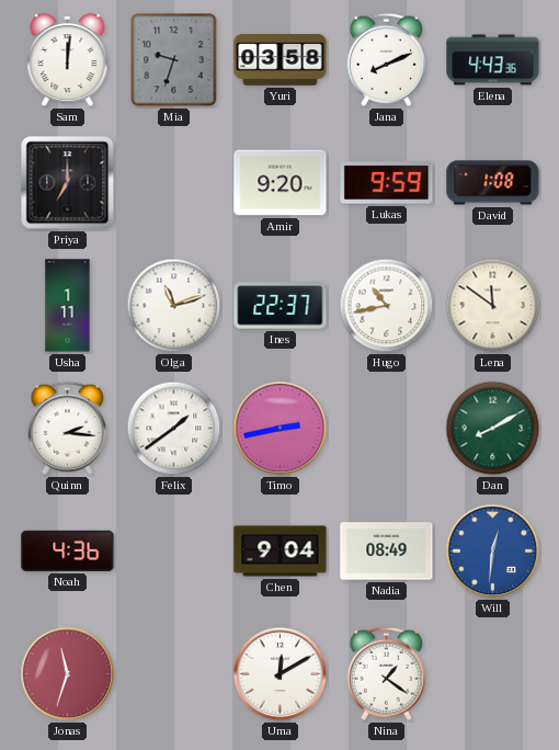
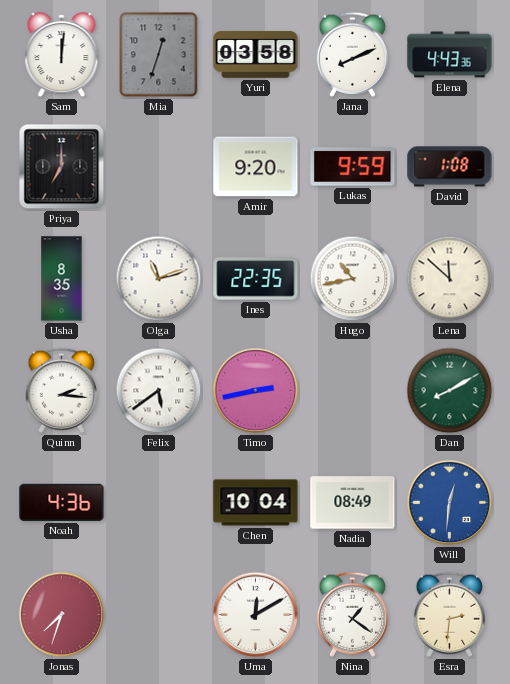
Mia: 9:33 -> 12:33
Usha: 1:11 -> 8:35
Ines: 22:37 -> 22:35
Lena: 11:51 -> 11:52
Felix: 1:39 -> 5:39
Chen: 9:04 -> 10:04
Jonas: 11:33 -> 7:33
Esra: none -> 2:31
